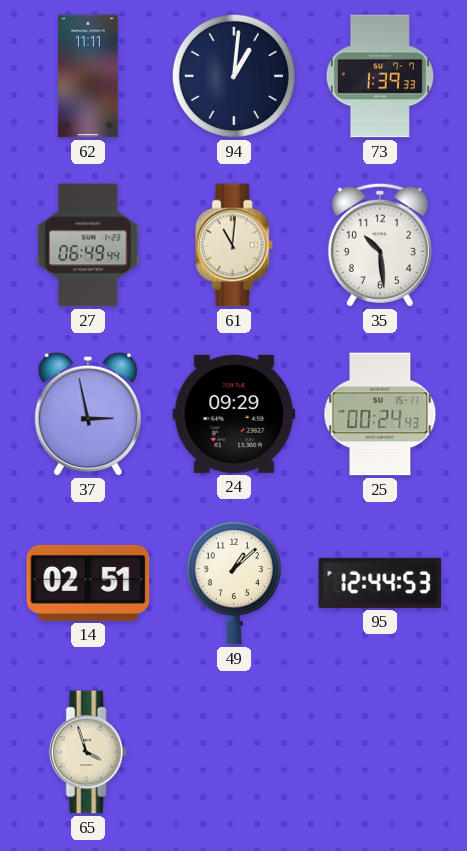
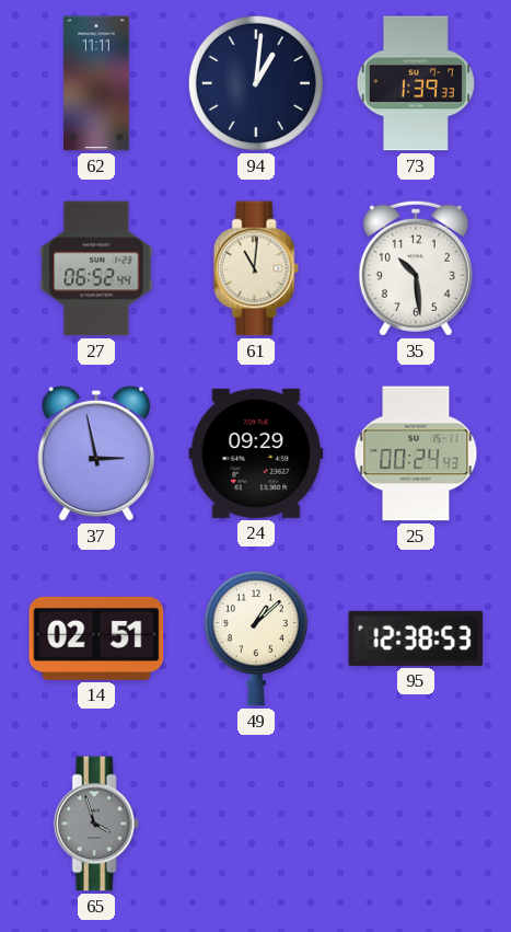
27: 06:49 -> 06:52
95: 12:44 -> 12:38
65 dial: cream -> grey
